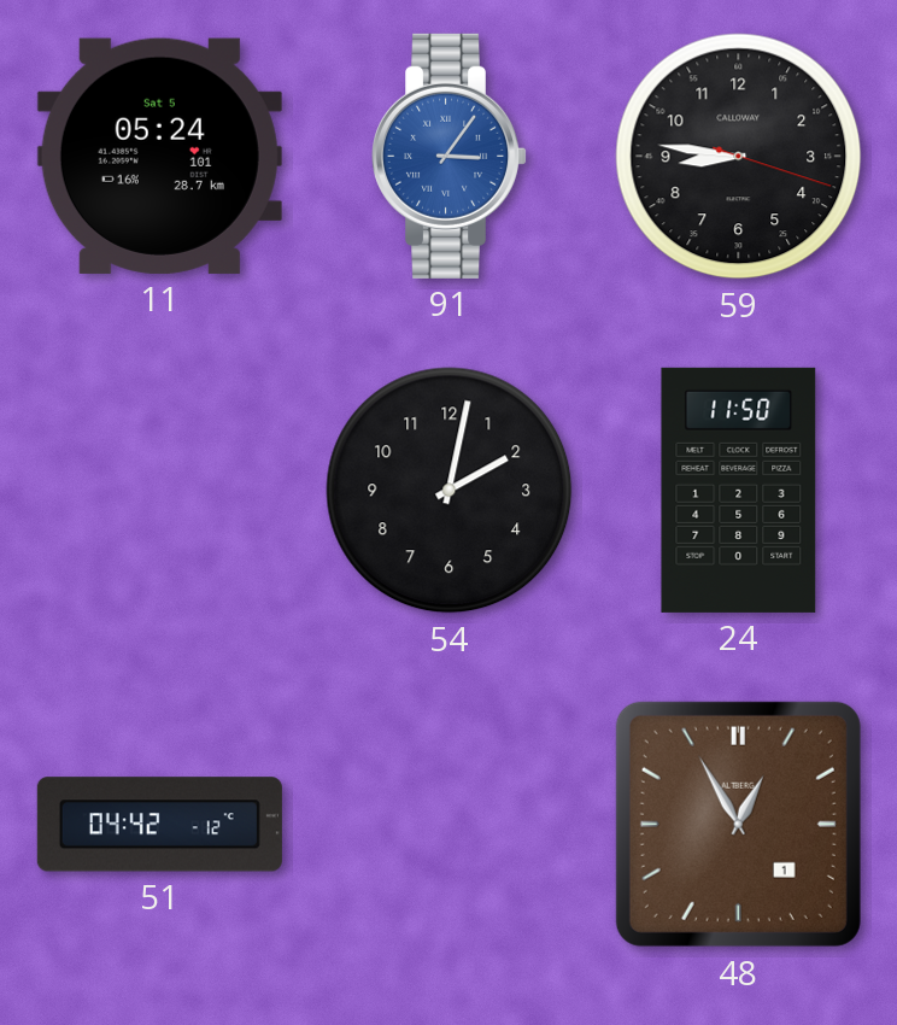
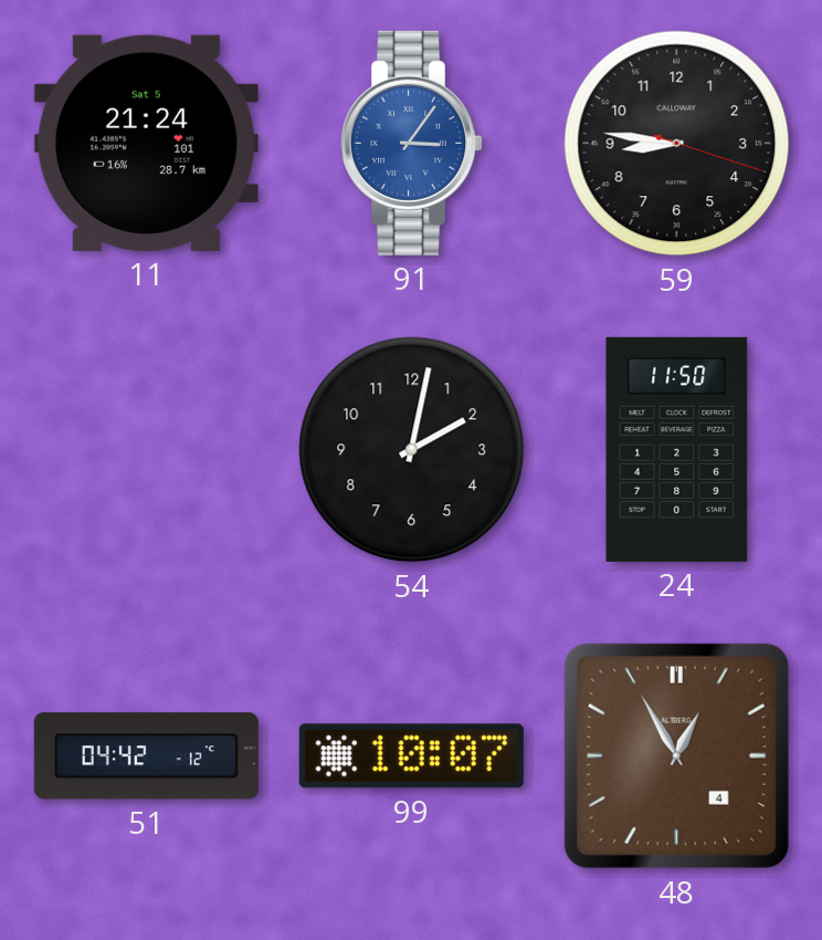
11: 05:24 -> 21:24
99: none -> 10:07
48 date: 1 -> 4
